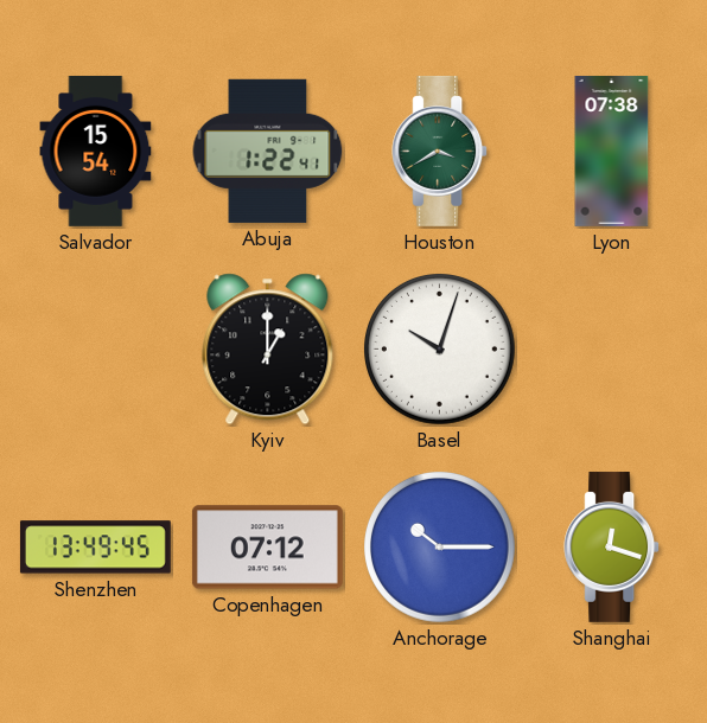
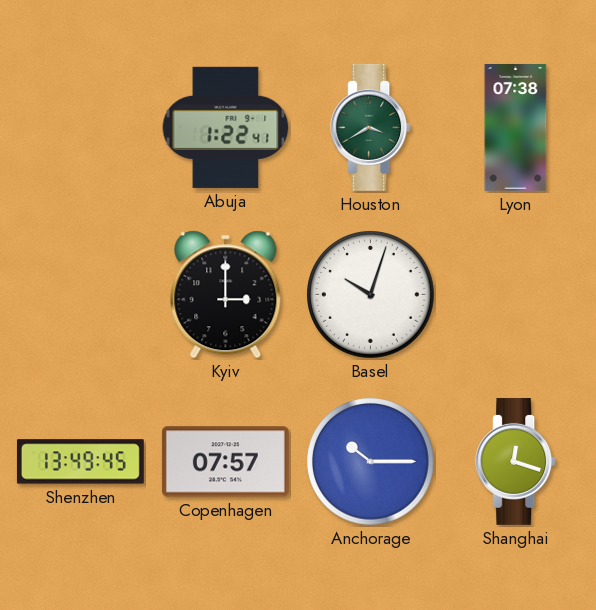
Salvador: 15:54 -> none
Kyiv: 1:00 -> 3:00
Copenhagen: 07:12 -> 07:57
